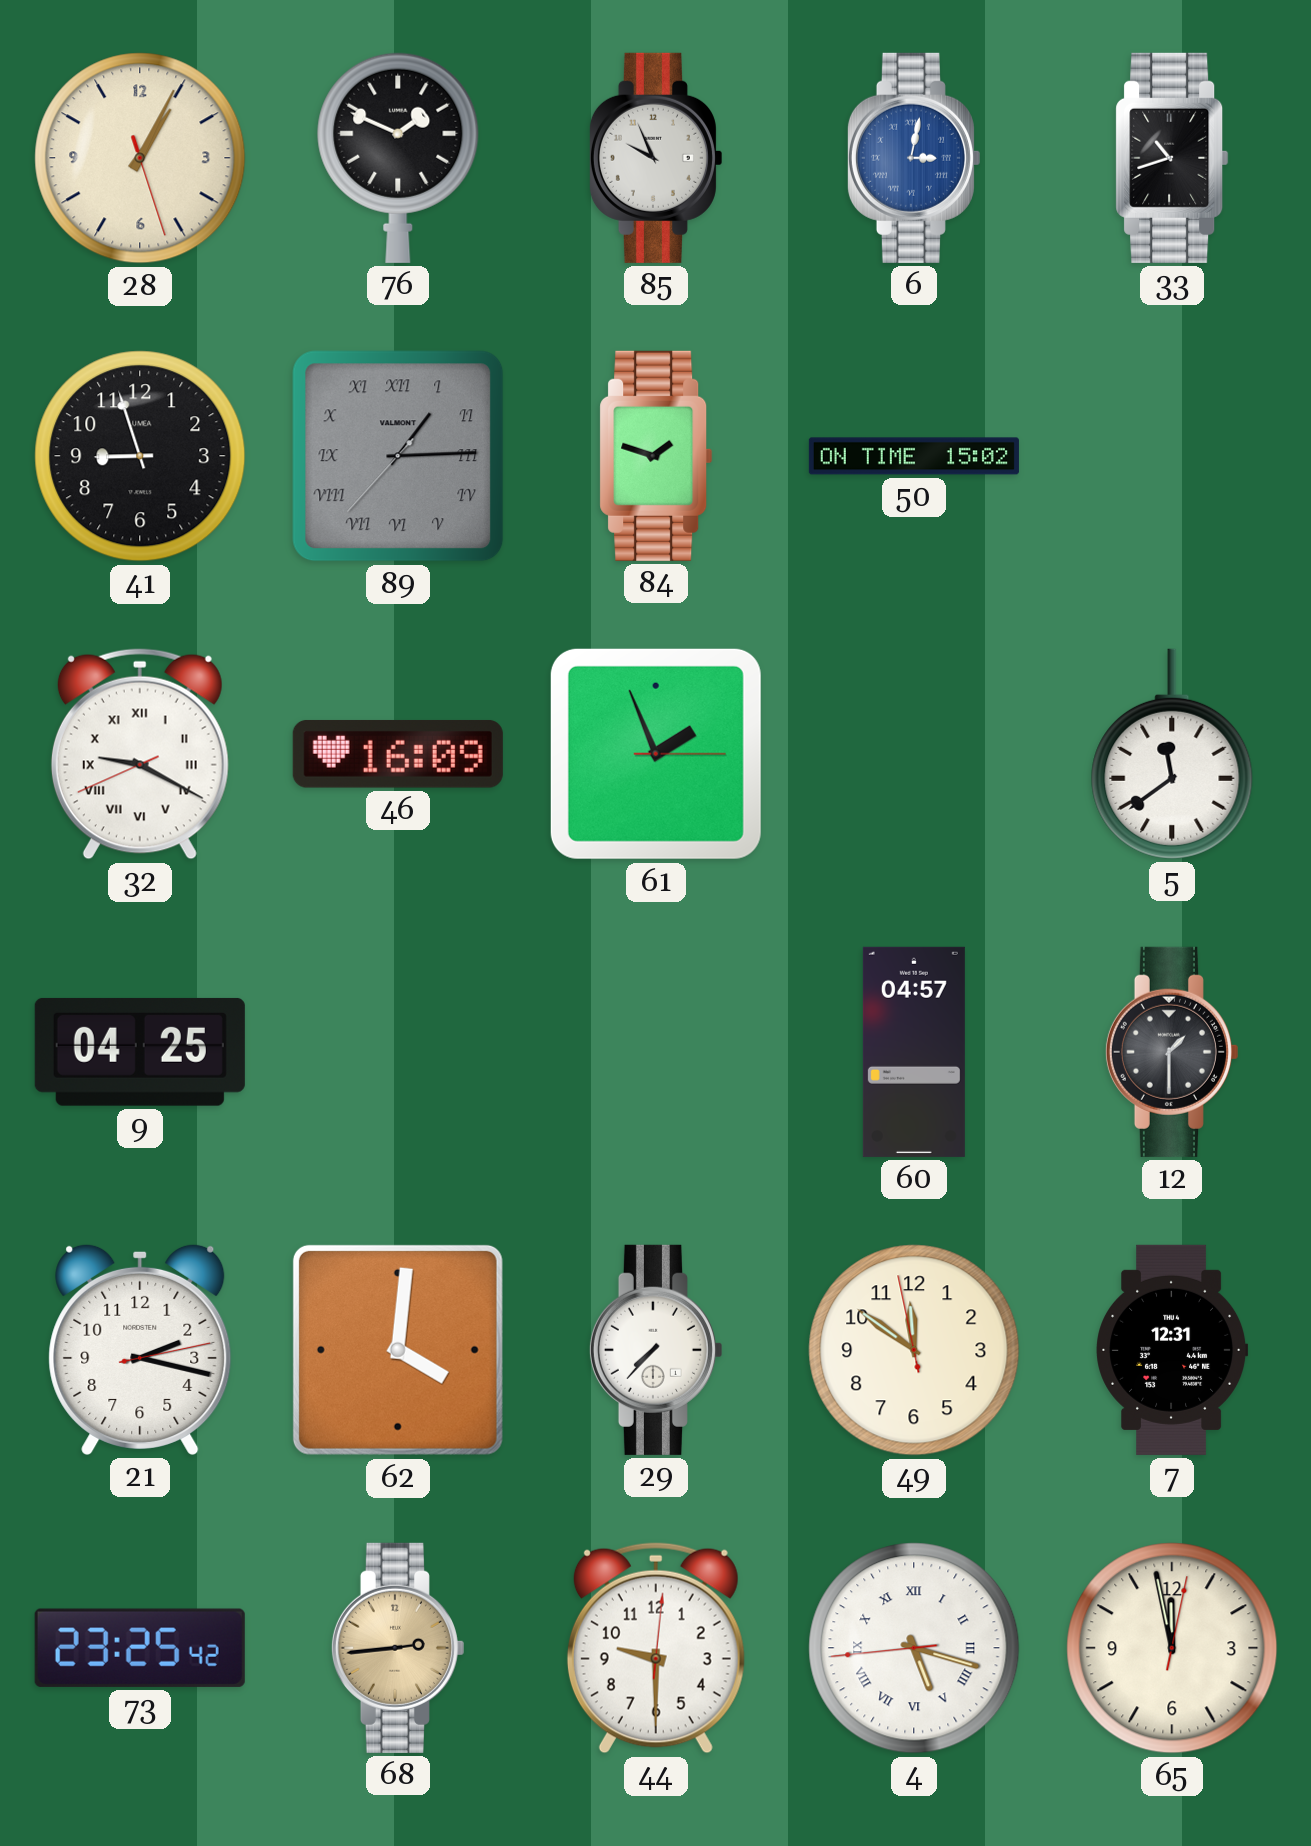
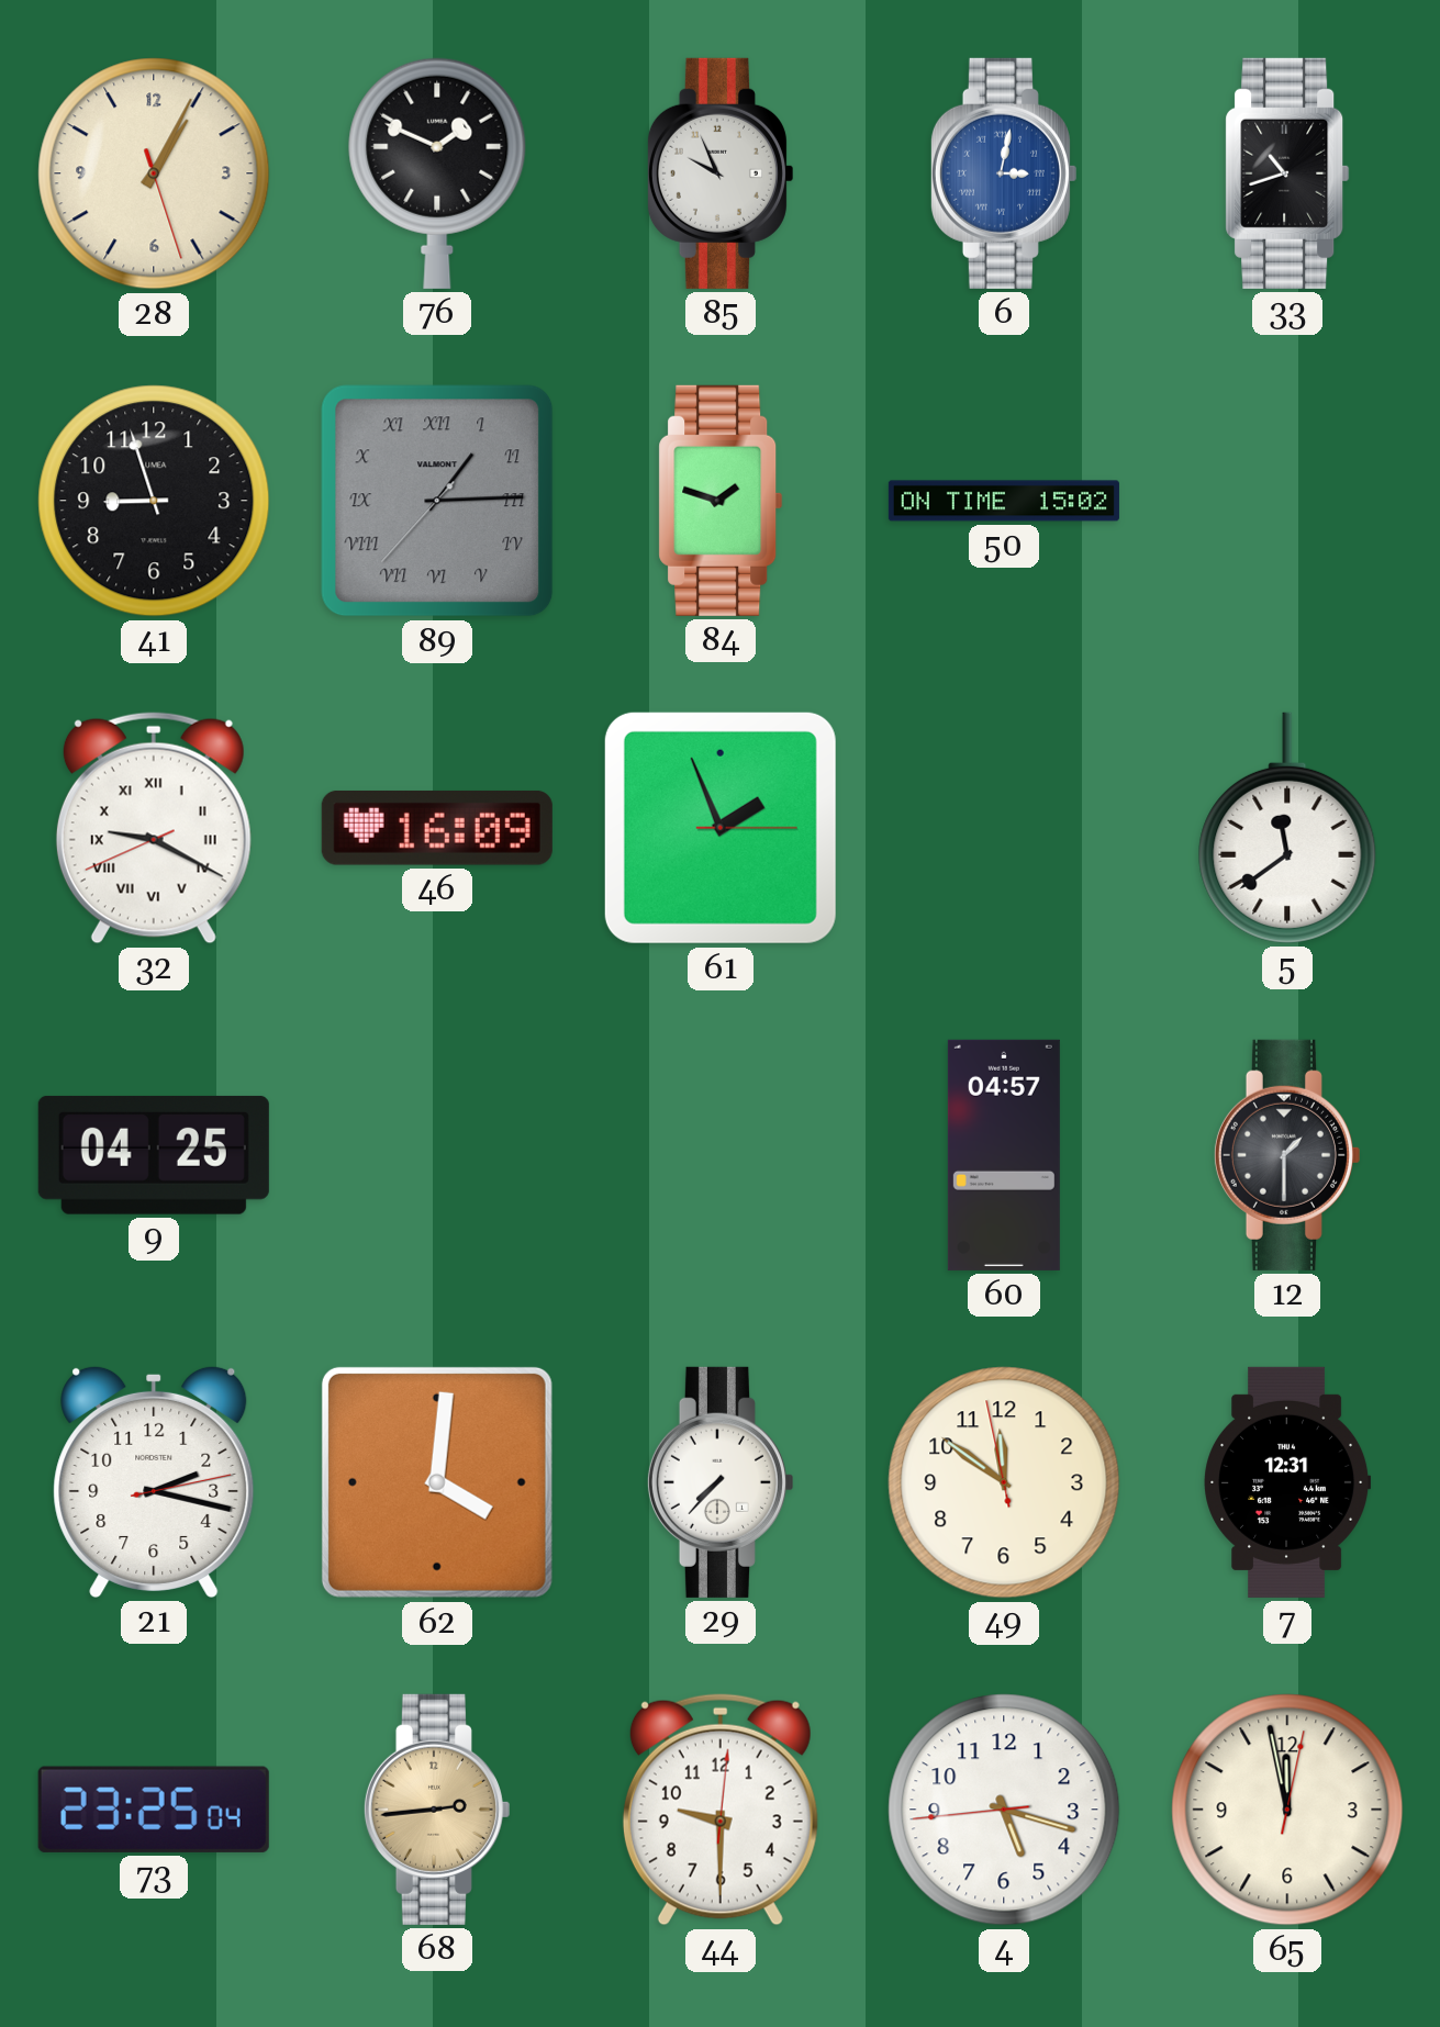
73: 23:25:42 -> 23:25:04
4 numerals: Roman -> Arabic
